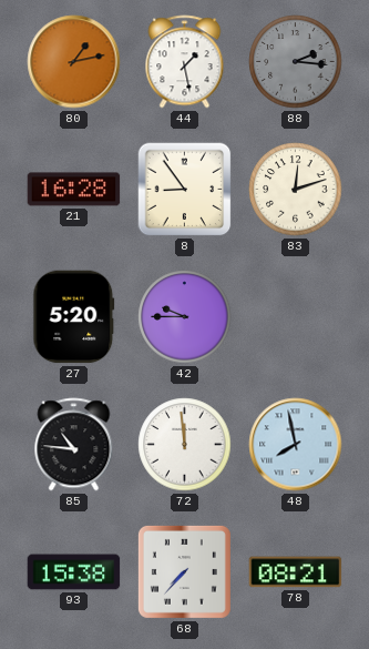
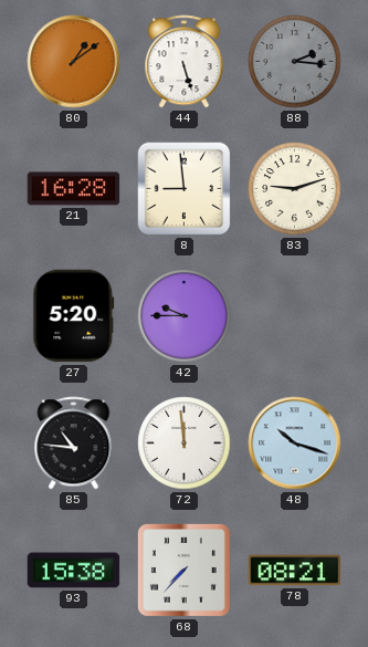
80: 1:13 -> 1:09
44: 1:28 -> 5:27
8: 8:54 -> 8:59
83: 12:12 -> 9:12
48: 7:58 -> 10:18
